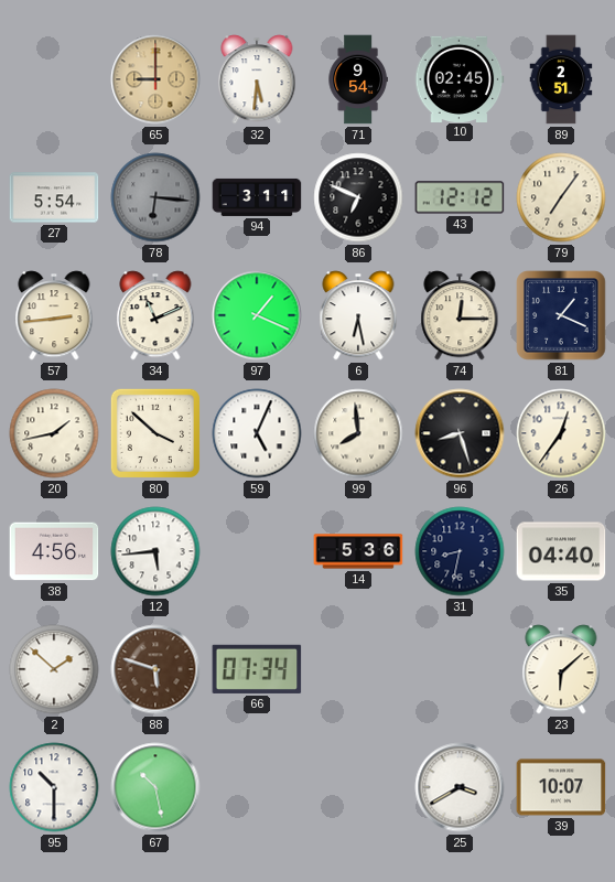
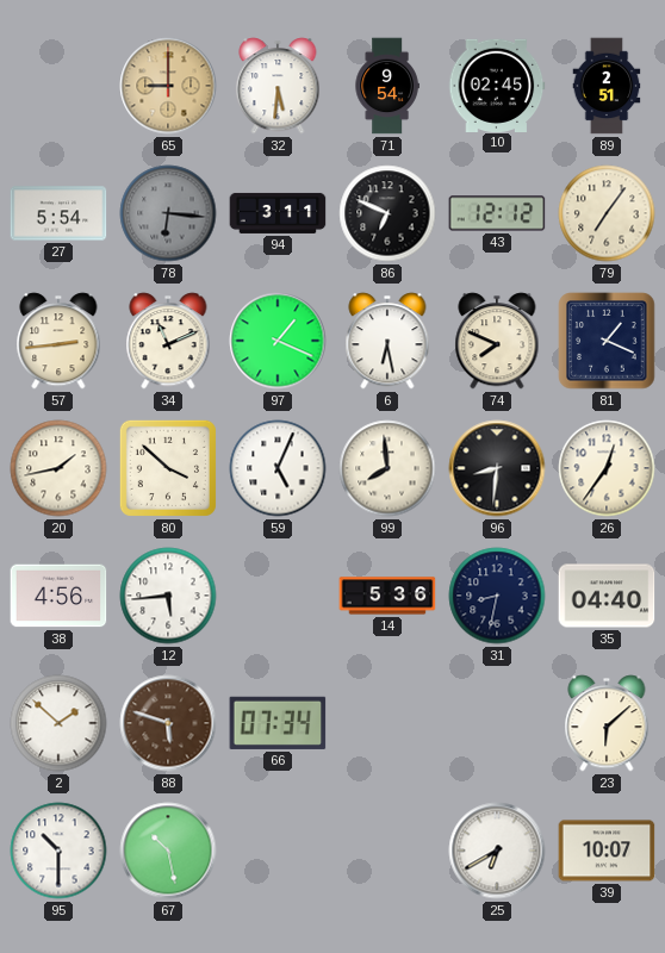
74: 12:15 -> 7:49
96: 8:27 -> 8:31
25: 3:40 -> 6:40
